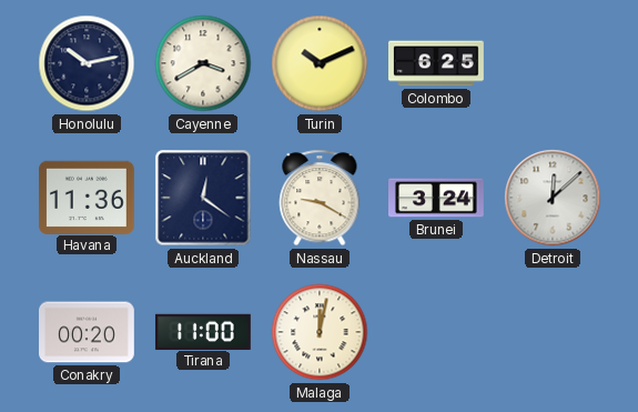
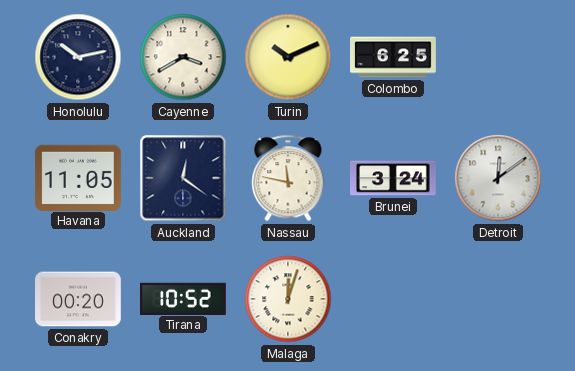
Havana: 11:36 -> 11:05
Nassau: 9:20 -> 11:47
Detroit: 12:08 -> 12:09
Tirana: 11:00 -> 10:52
Malaga: 12:02 -> 12:03
